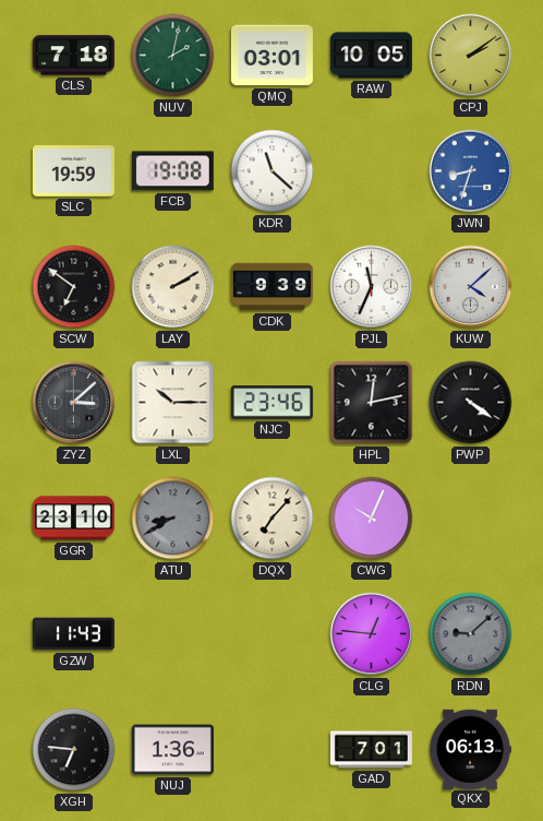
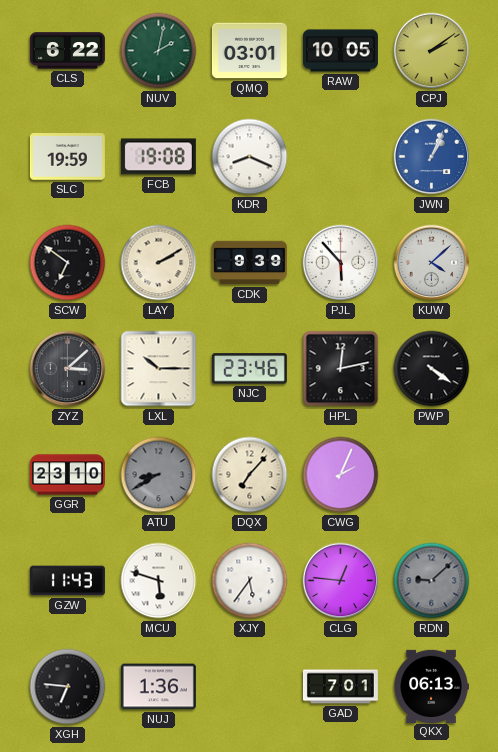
CLS: 7:18 -> 6:22
KDR: 11:22 -> 8:19
JWN: 8:33 -> 1:04
PJL: 11:34 -> 5:53
CWG: 10:04 -> 2:04
MCU: none -> 5:48
XJY: none -> 5:36
